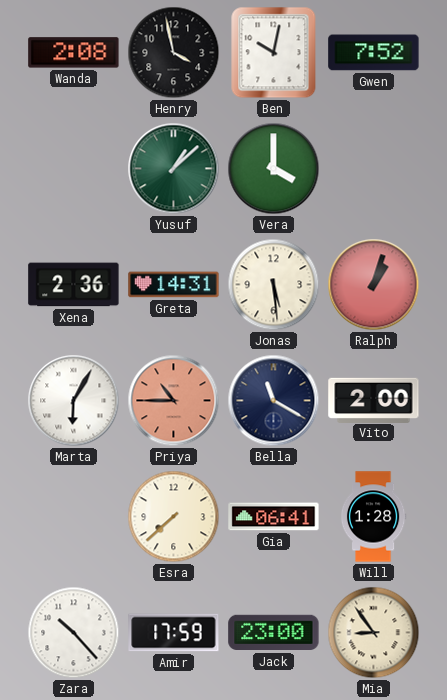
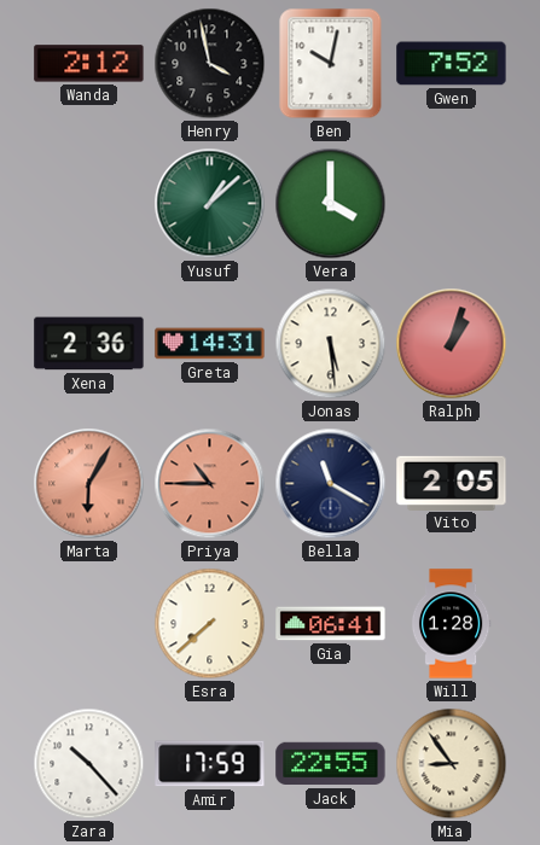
Wanda: 2:08 -> 2:12
Marta dial: white -> salmon
Vito: 2:00 -> 2:05
Jack: 23:00 -> 22:55
